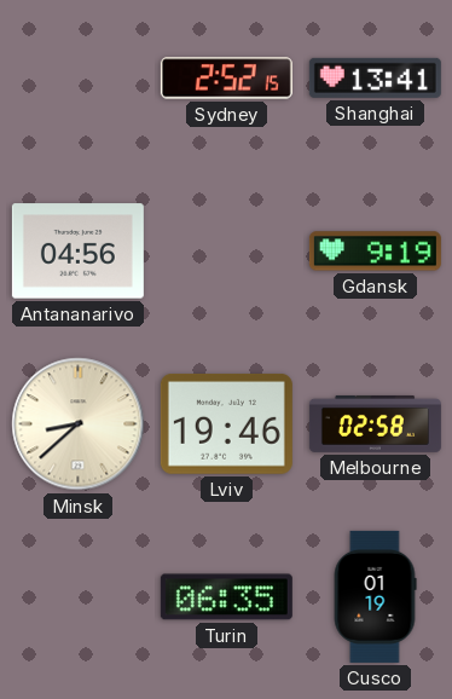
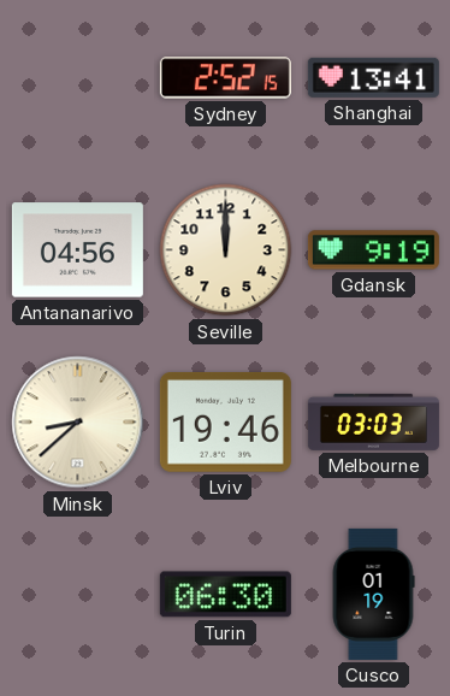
Seville: none -> 12:00
Melbourne: 02:58 -> 03:03
Turin: 06:35 -> 06:30
